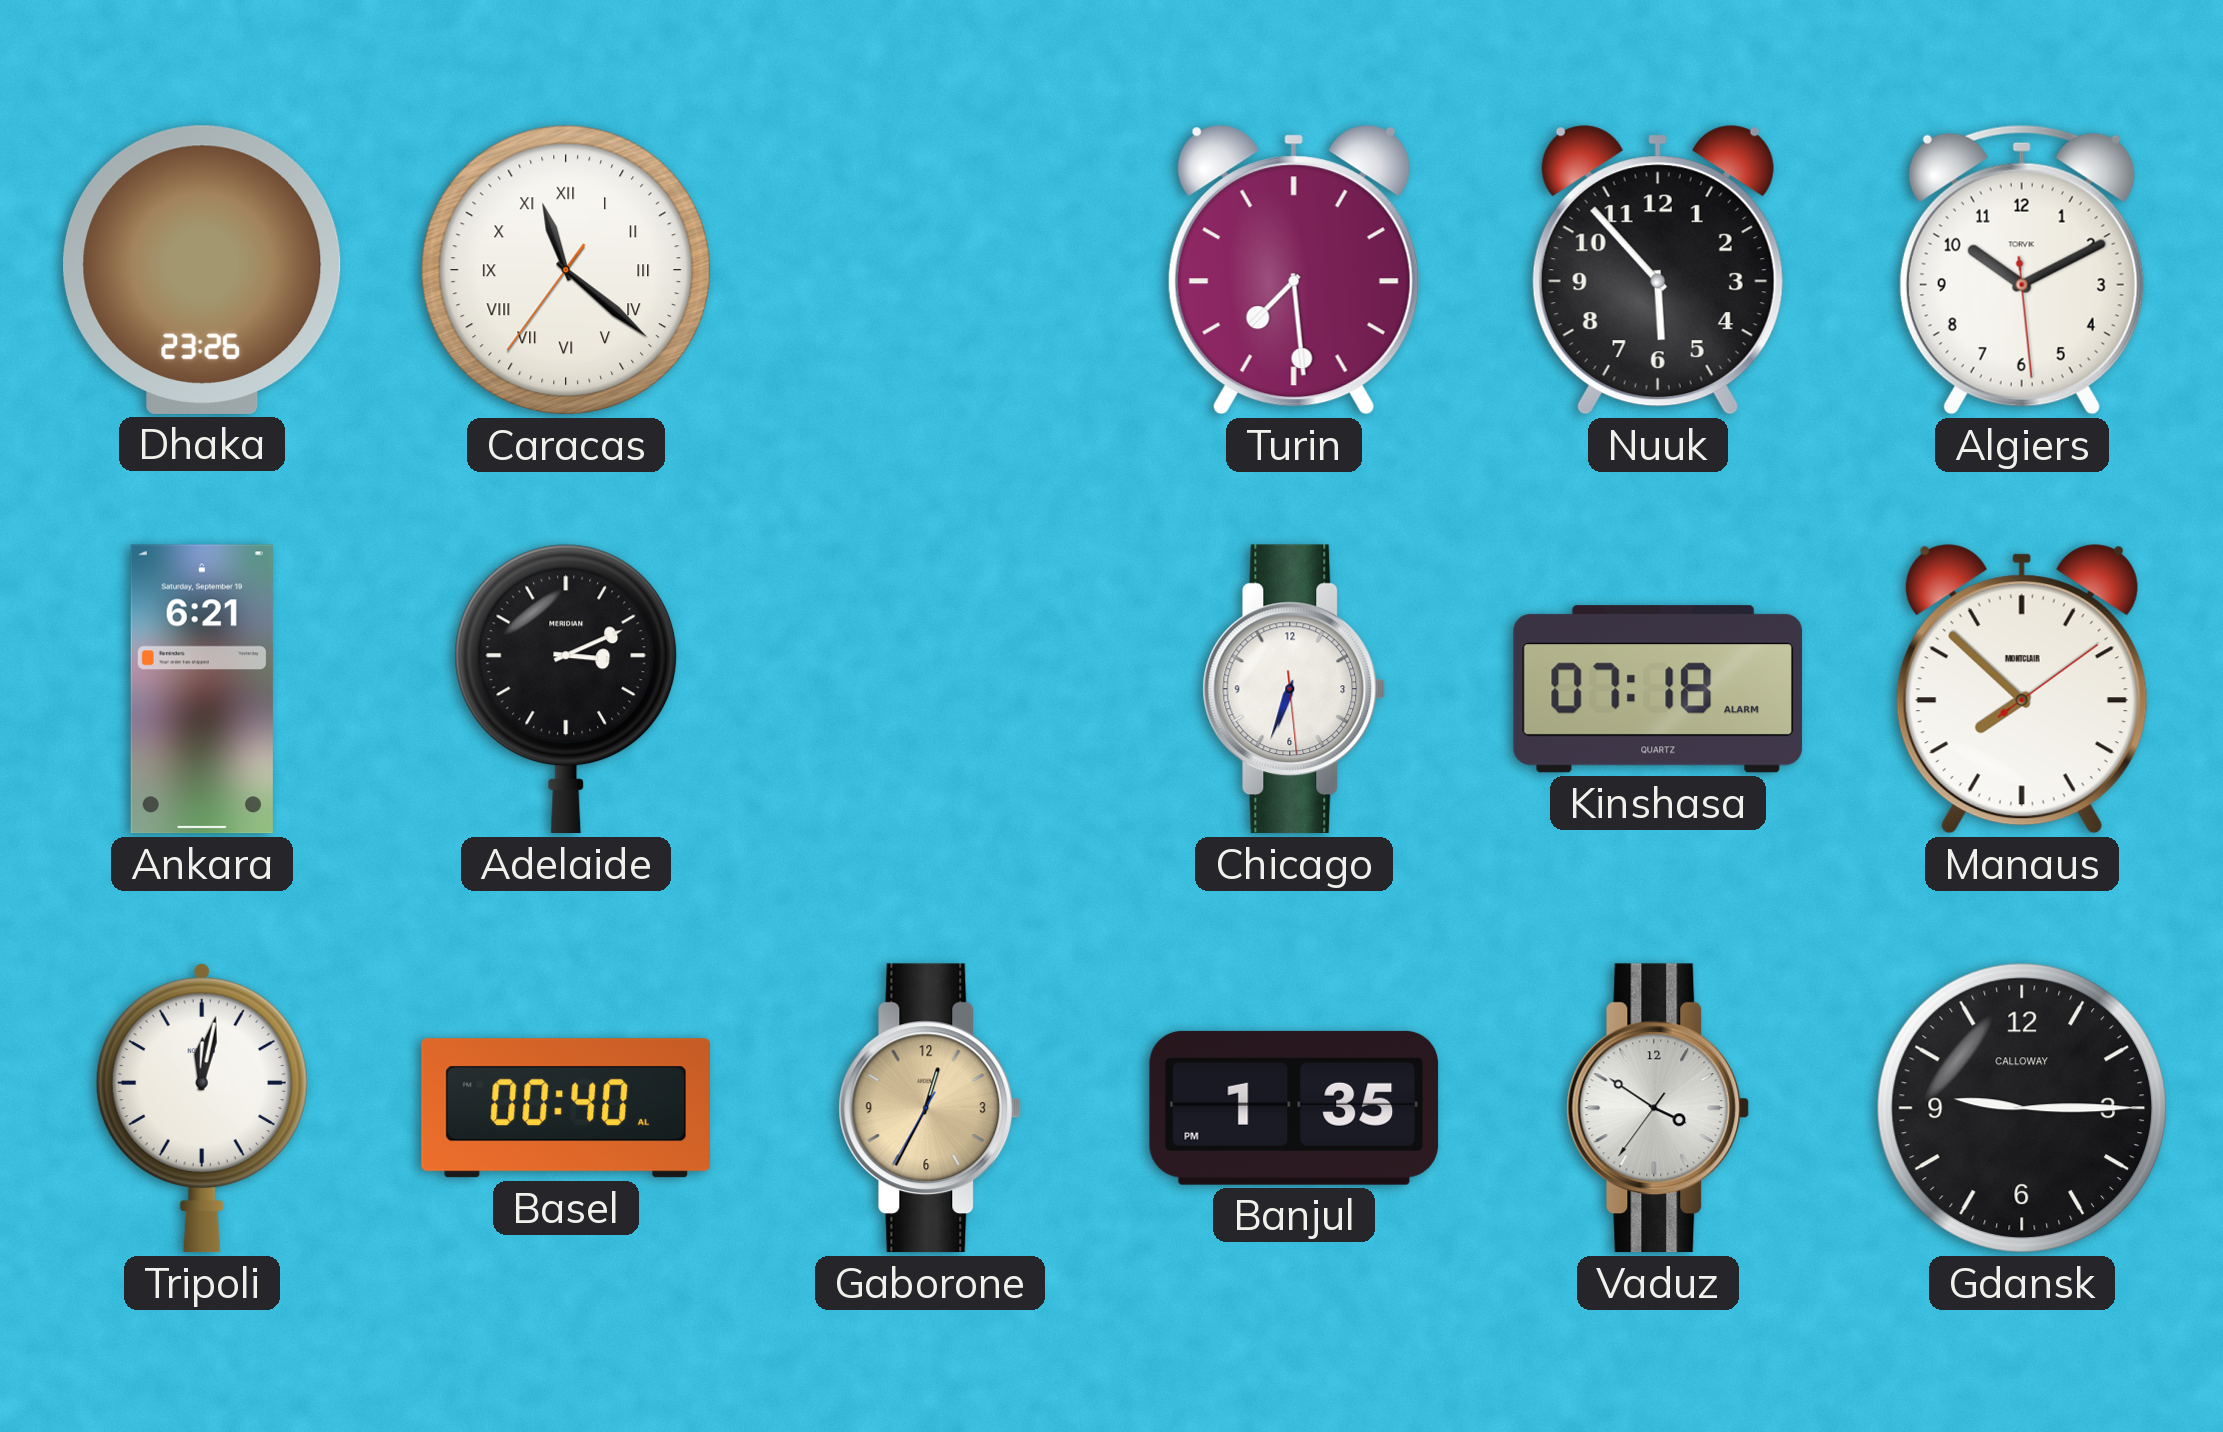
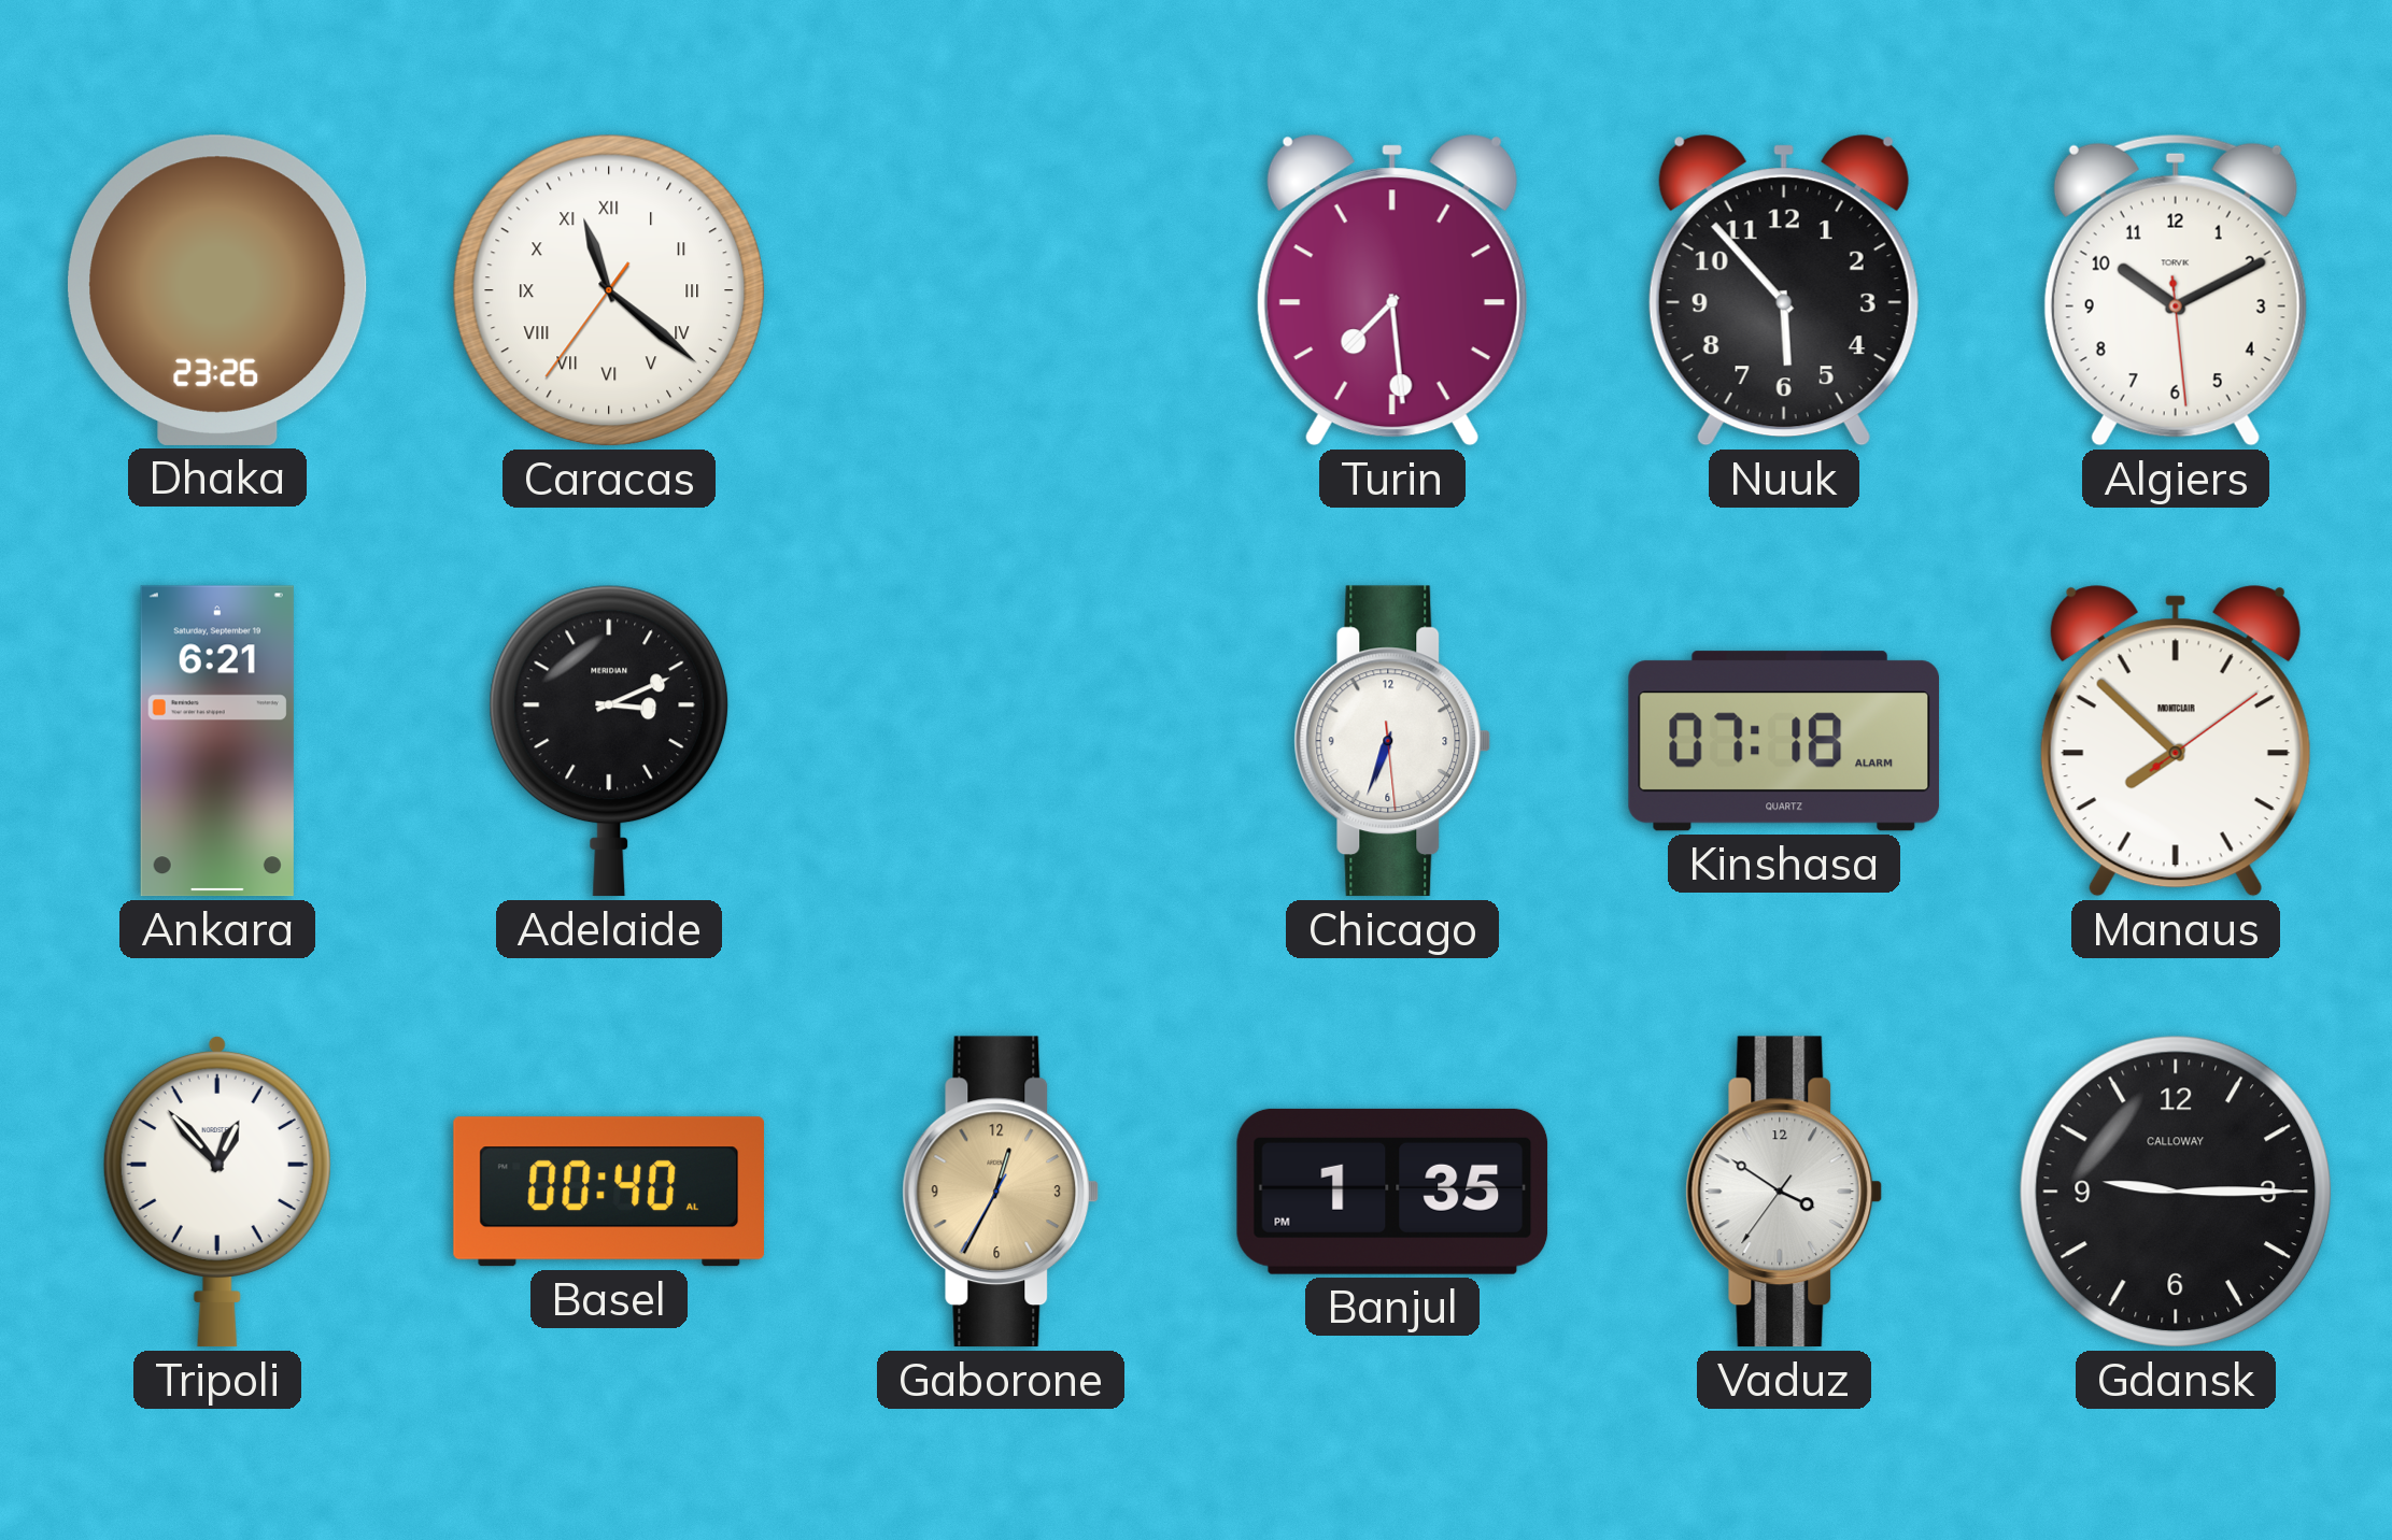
Tripoli: 12:02 -> 12:53
